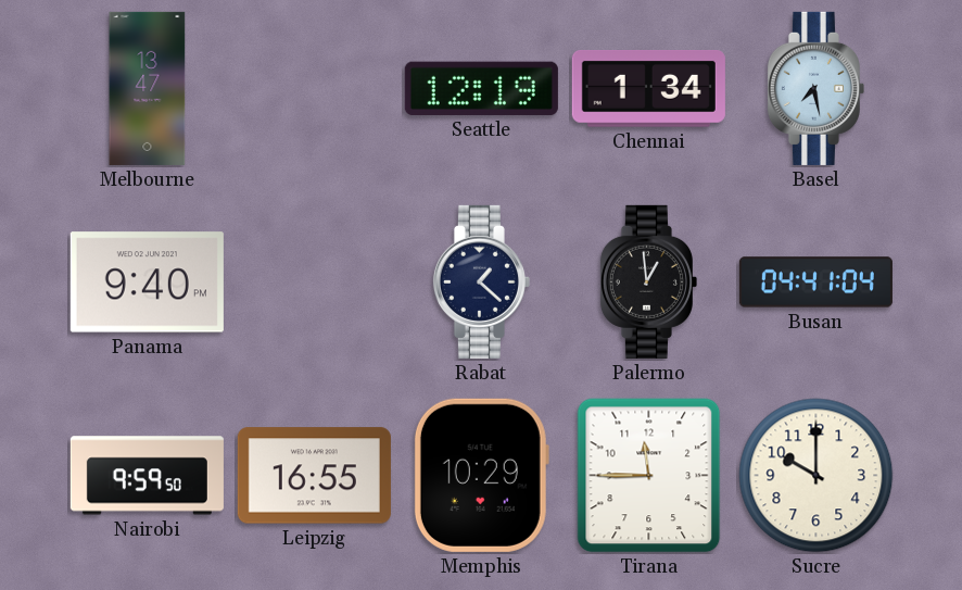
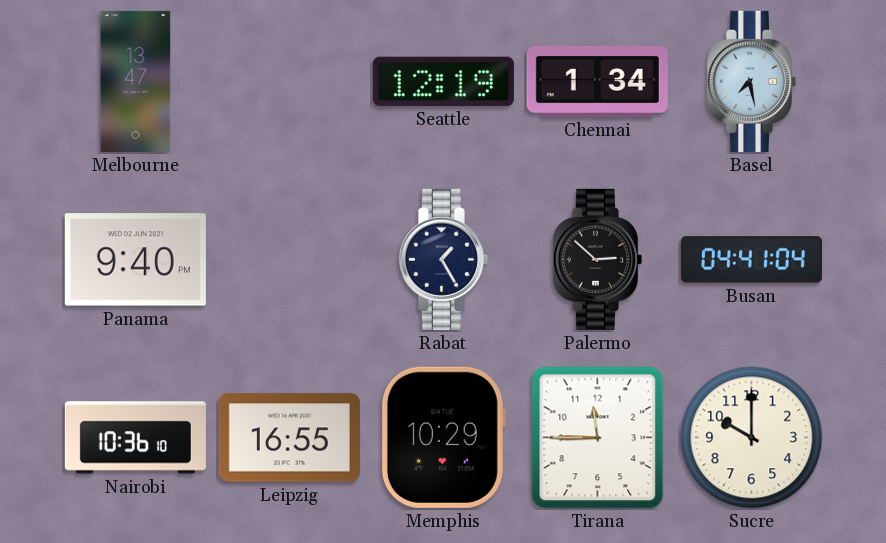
Rabat: 1:22 -> 1:25
Palermo: 12:59 -> 2:52
Nairobi: 9:59 -> 10:36
